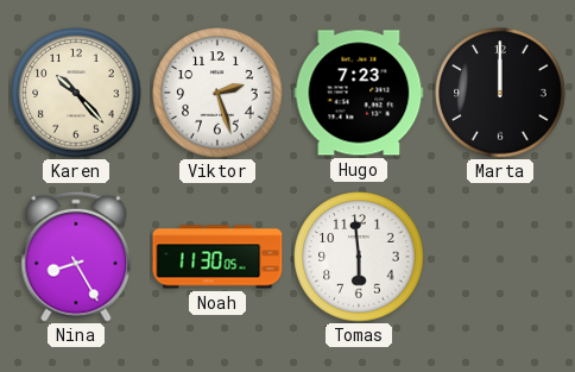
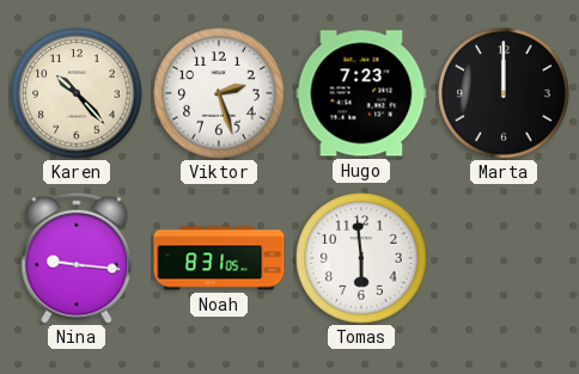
Nina: 8:25 -> 9:16
Noah: 11:30 -> 8:31
